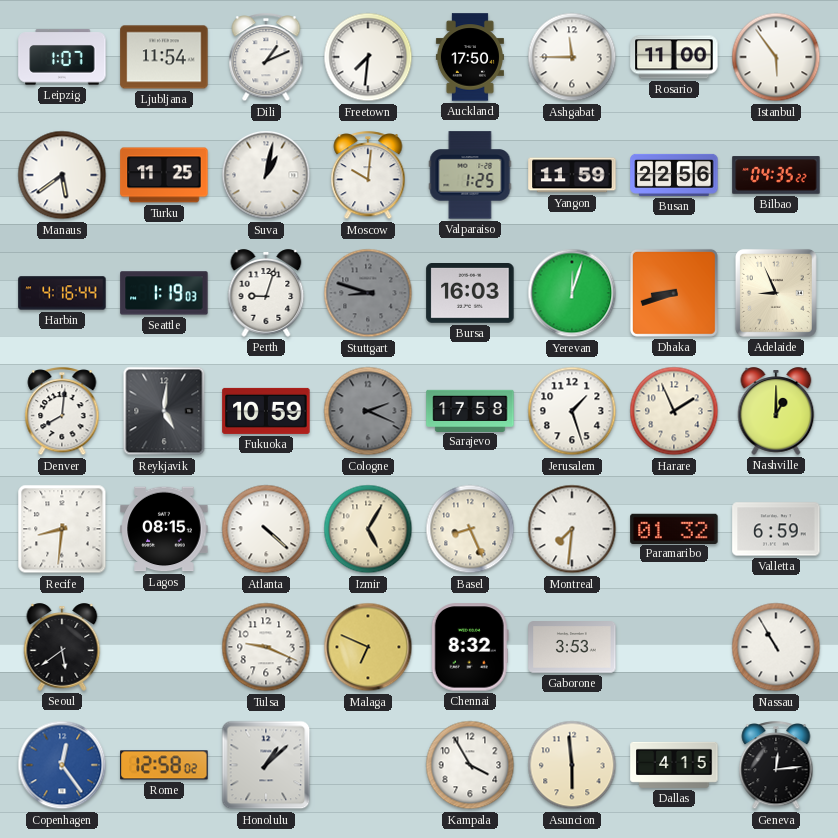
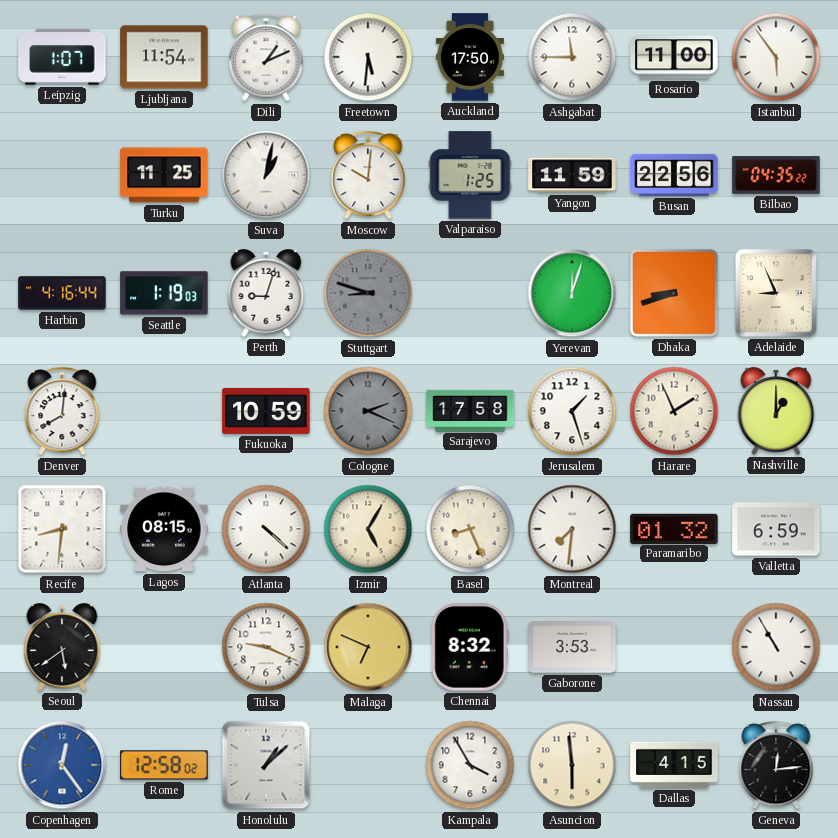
Freetown: 7:31 -> 5:31
Manaus: 5:39 -> none
Bursa: 16:03 -> none
Reykjavik: 5:01 -> none
